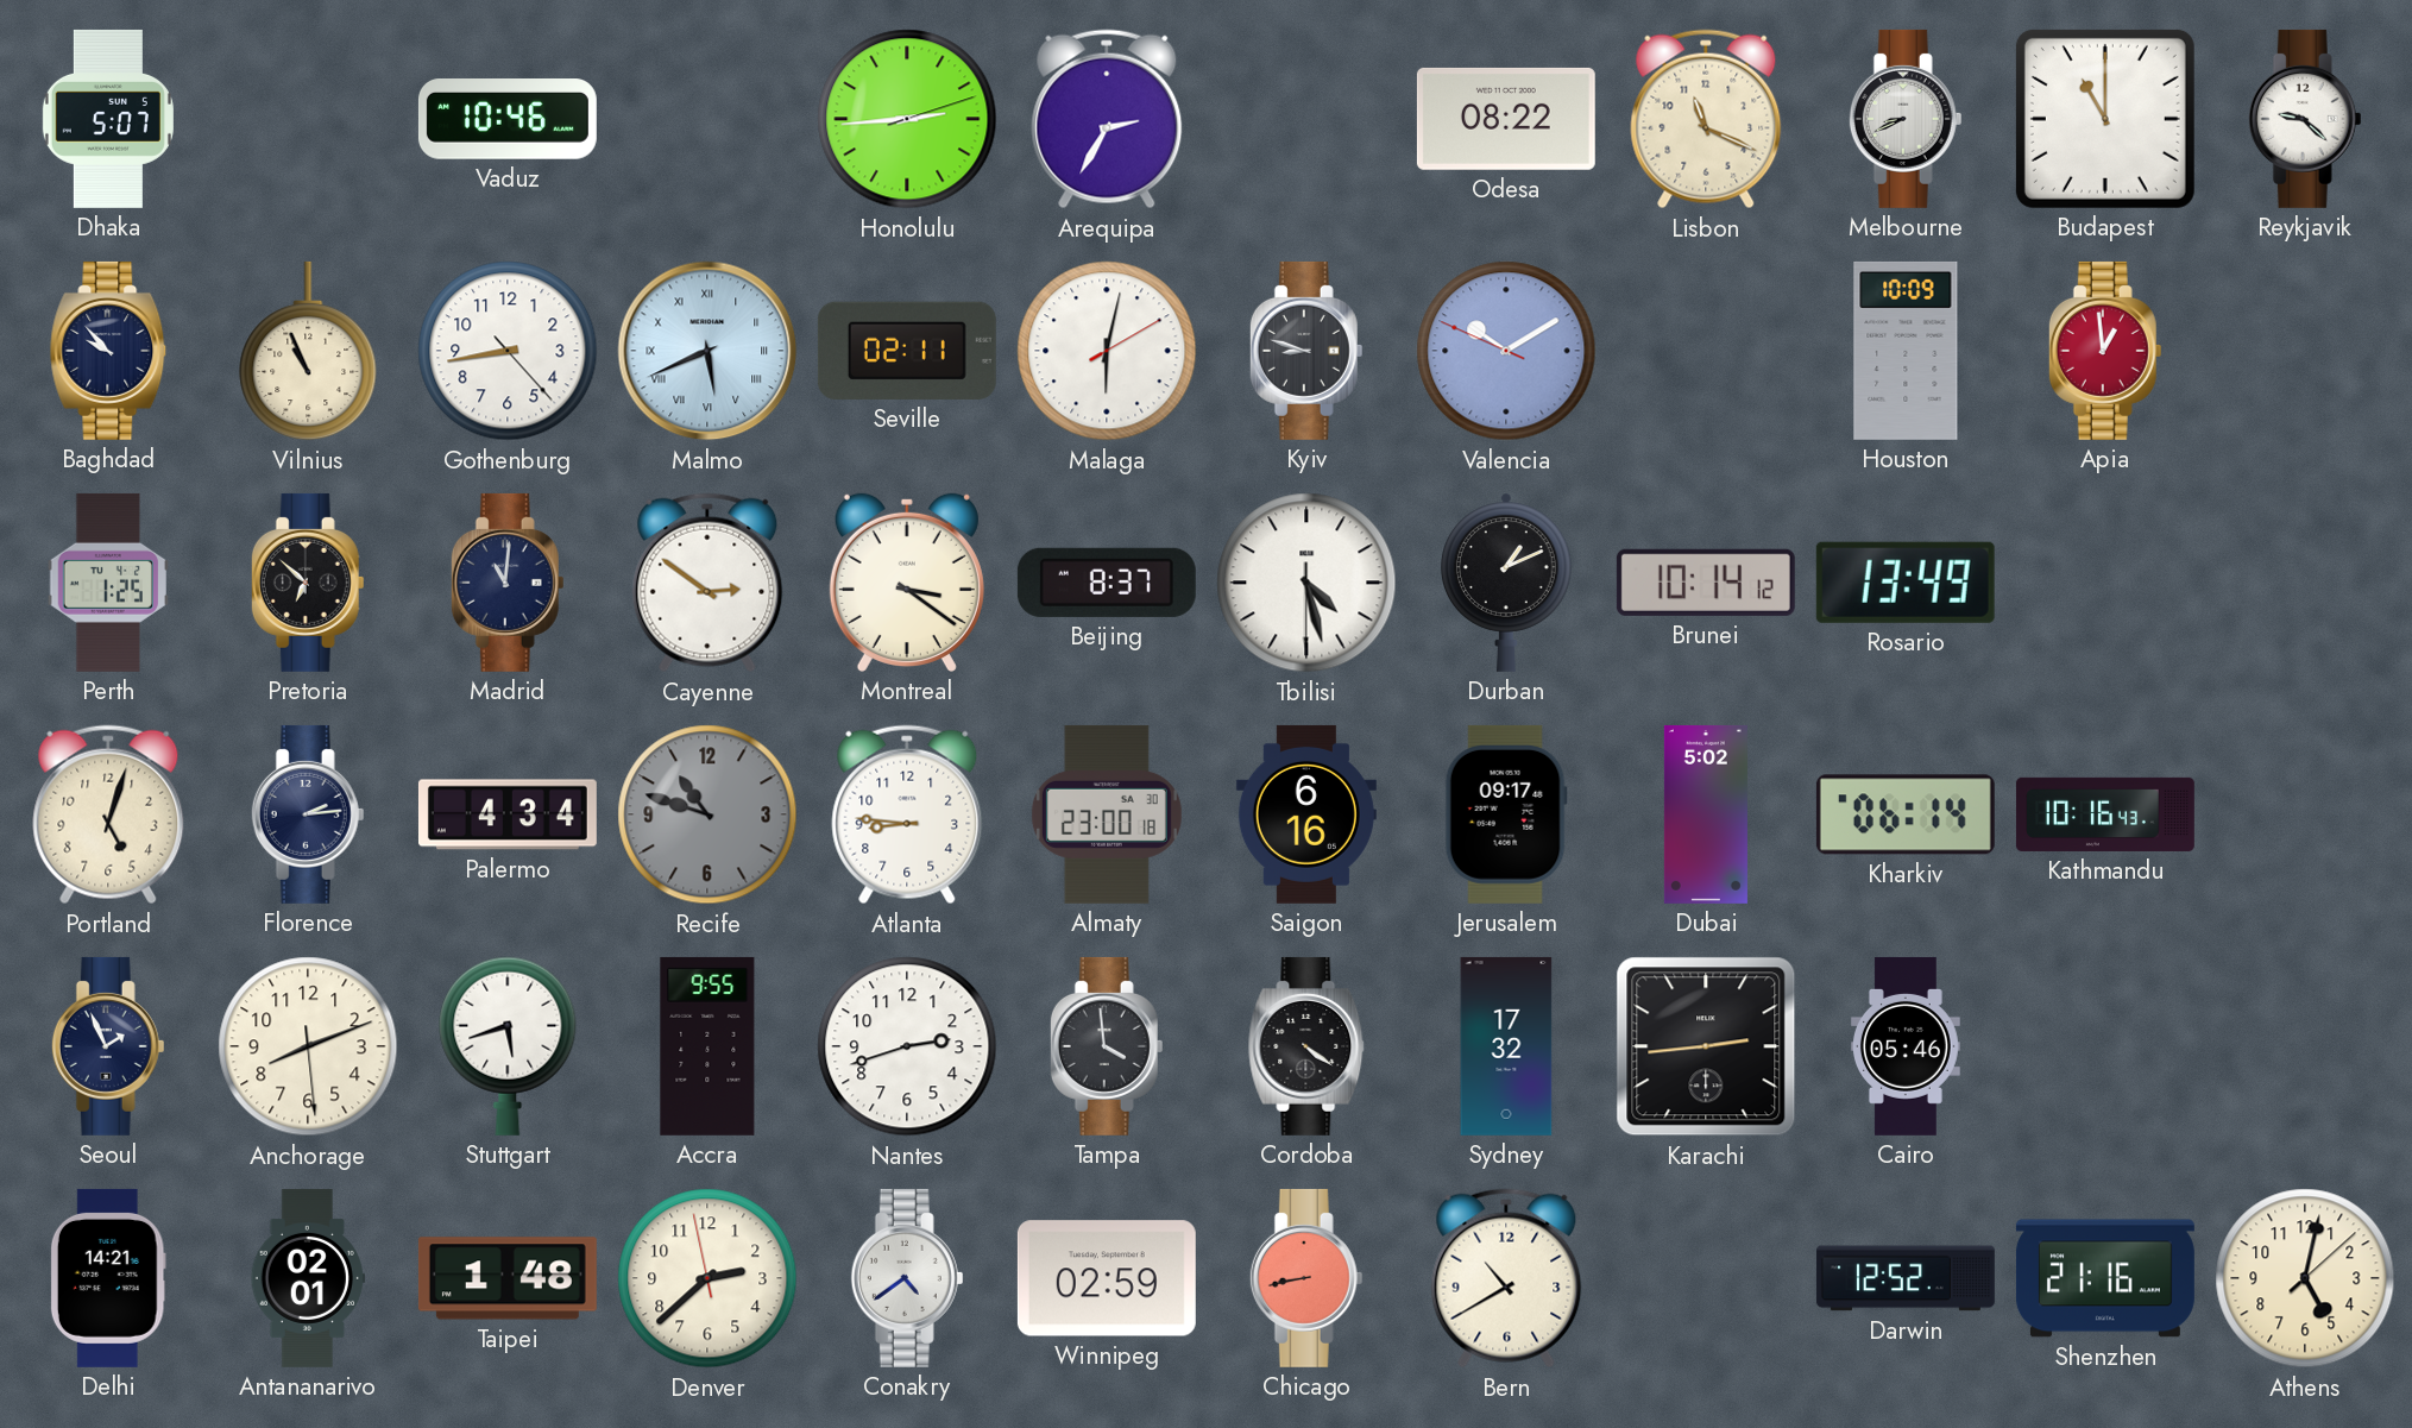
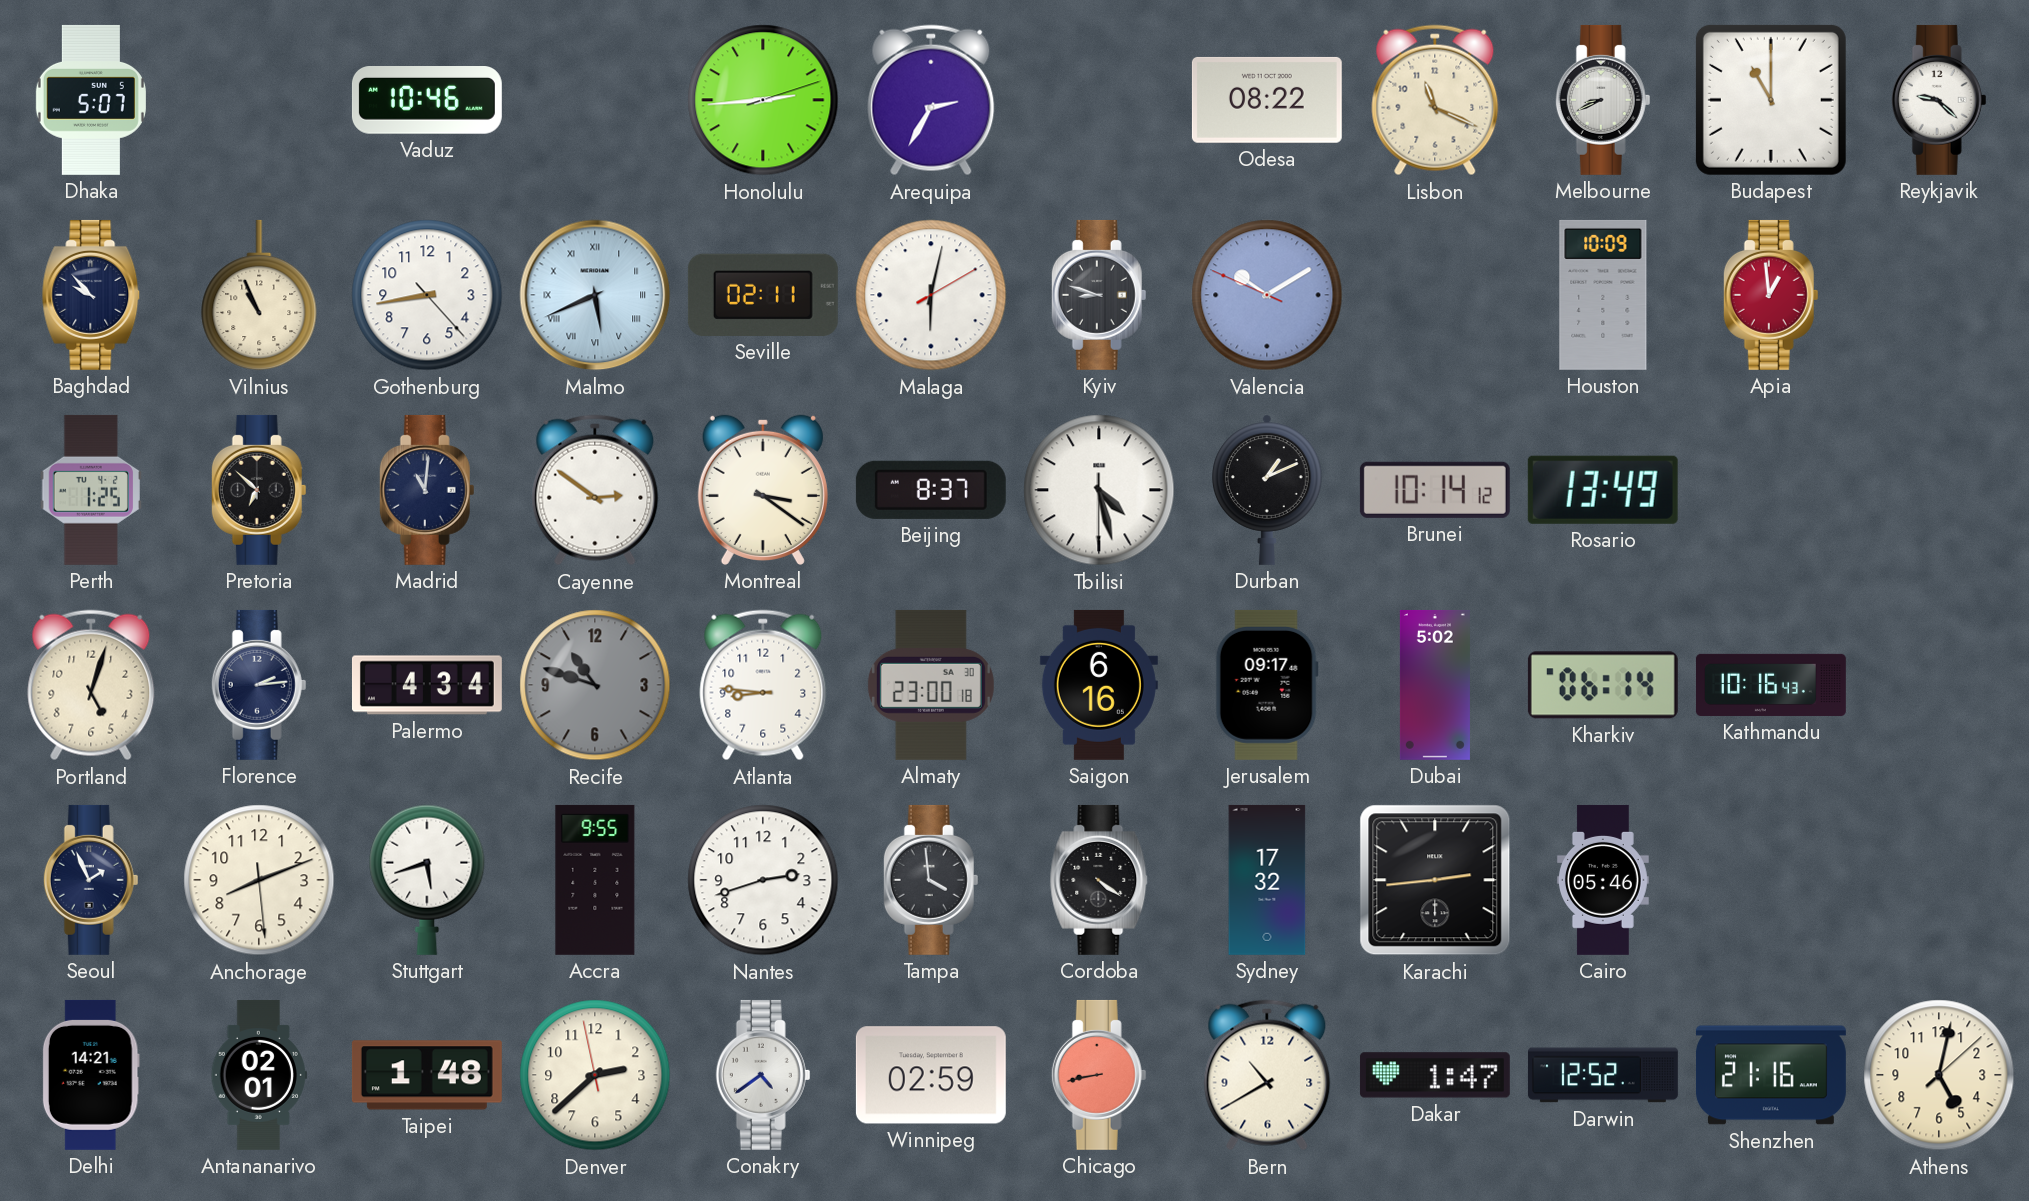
Dakar: none -> 1:47
